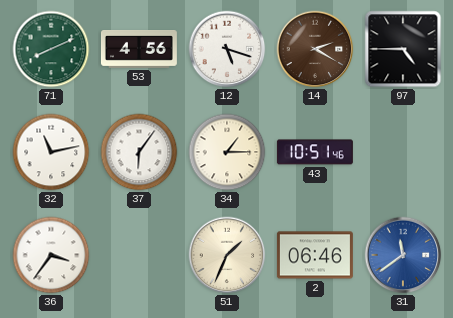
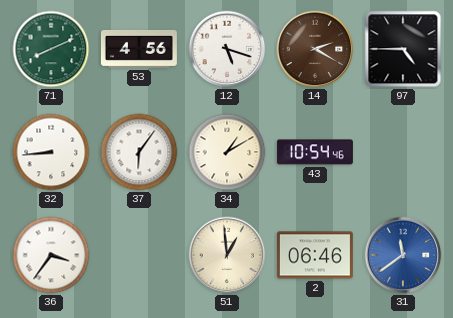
32: 11:13 -> 8:44
34: 1:15 -> 1:10
43: 10:51 -> 10:54
51: 1:34 -> 12:59
